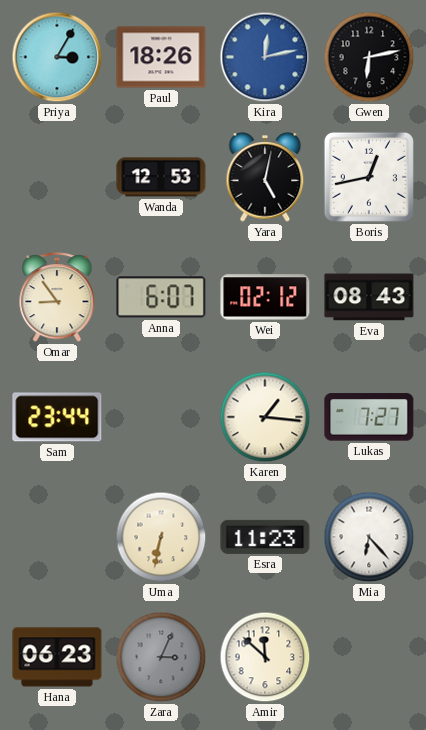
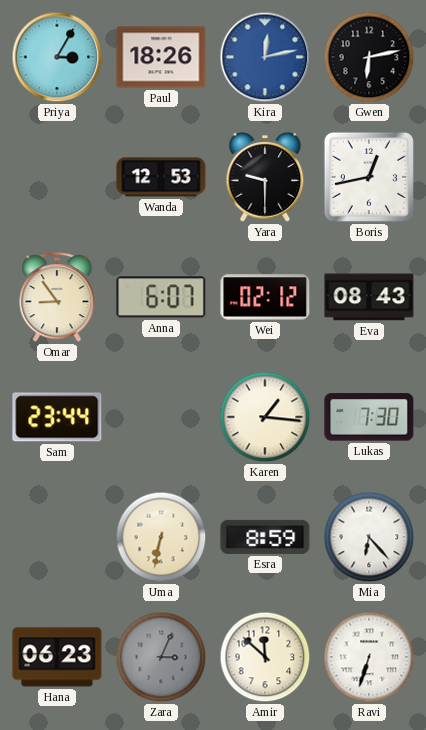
Yara: 5:02 -> 9:30
Lukas: 7:27 -> 7:30
Esra: 11:23 -> 8:59
Ravi: none -> 6:33
